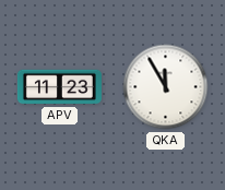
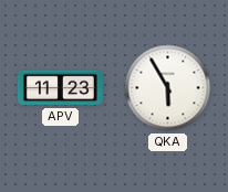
QKA: 11:55 -> 5:55
